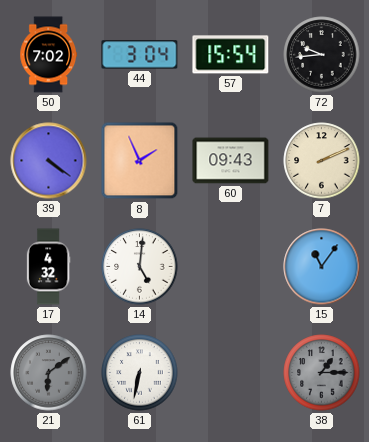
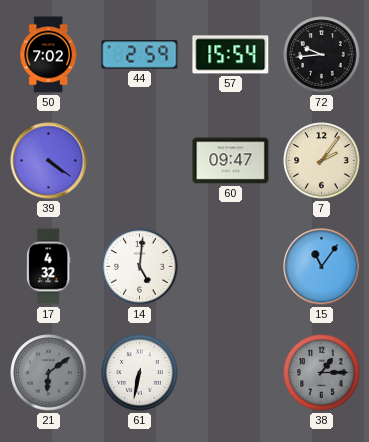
44: 3:04 -> 2:59
8: 1:56 -> none
60: 09:43 -> 09:47
7: 2:11 -> 2:06
